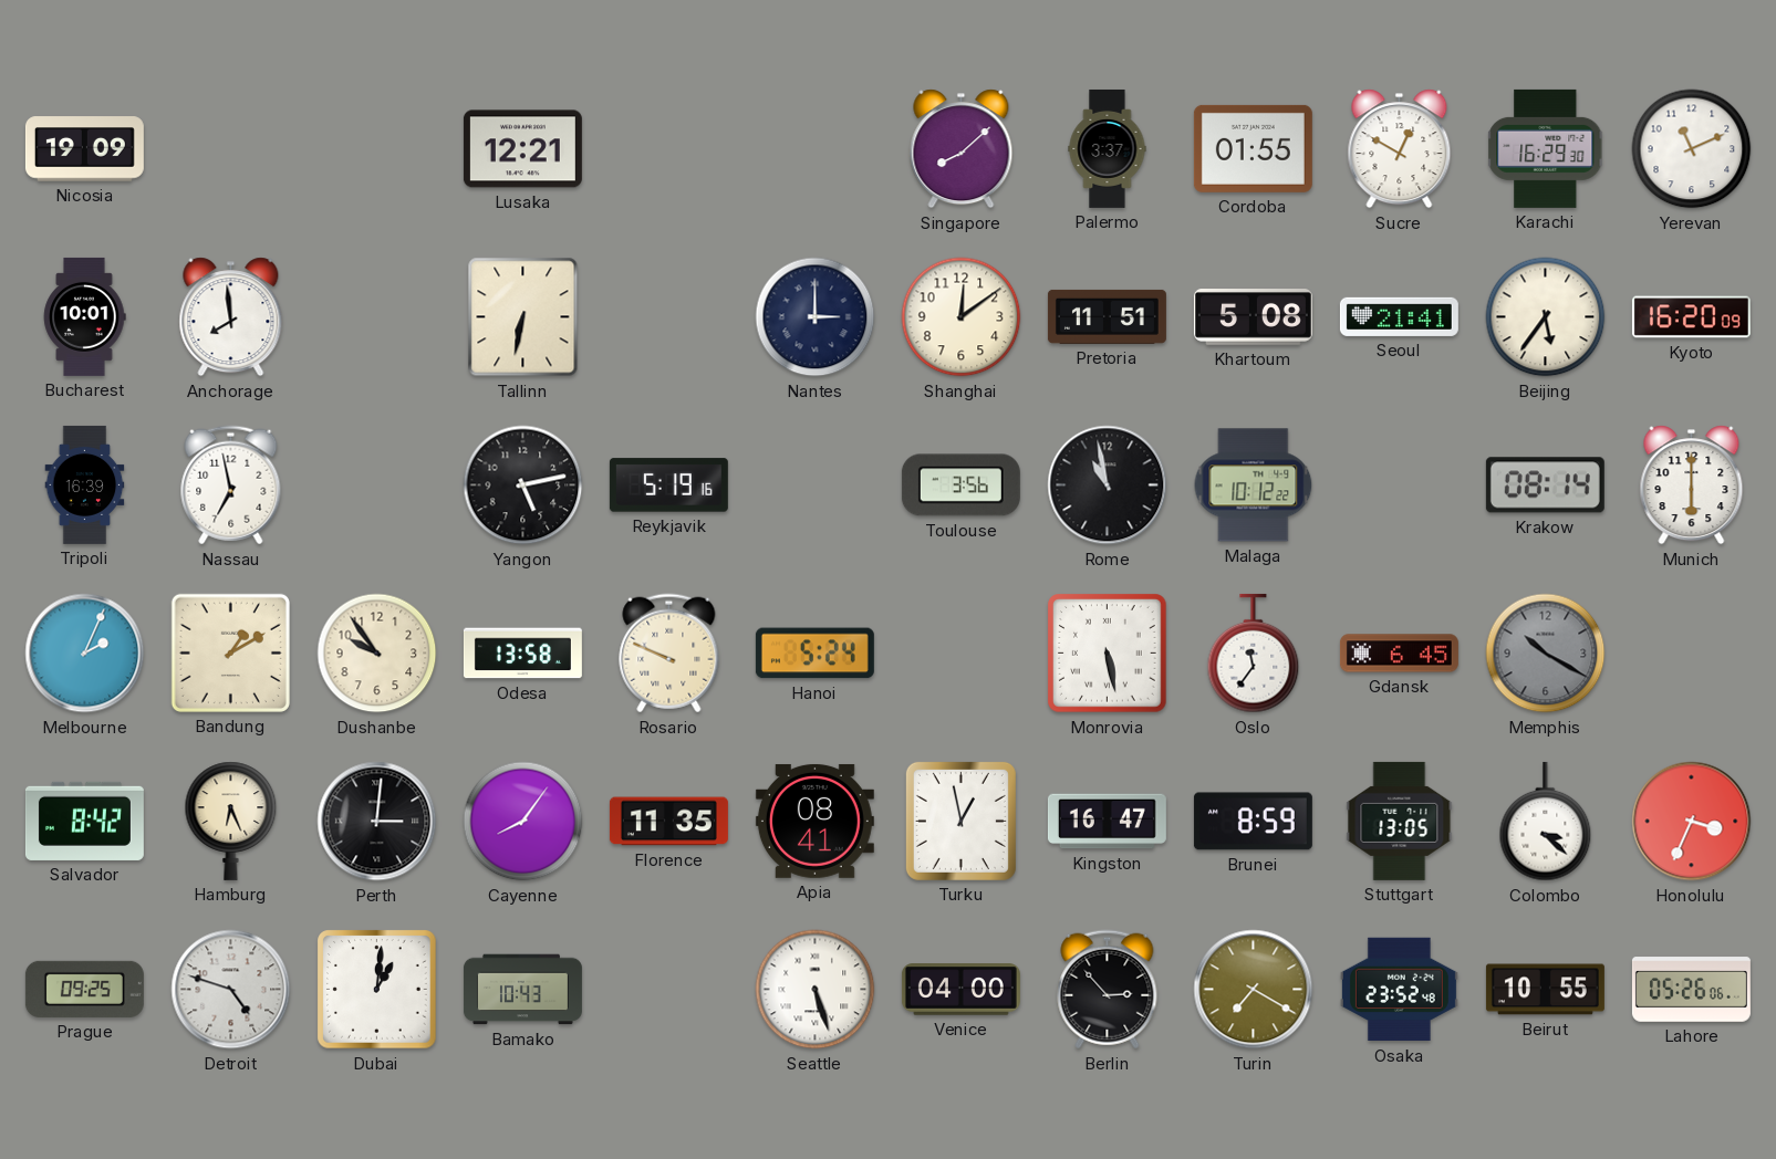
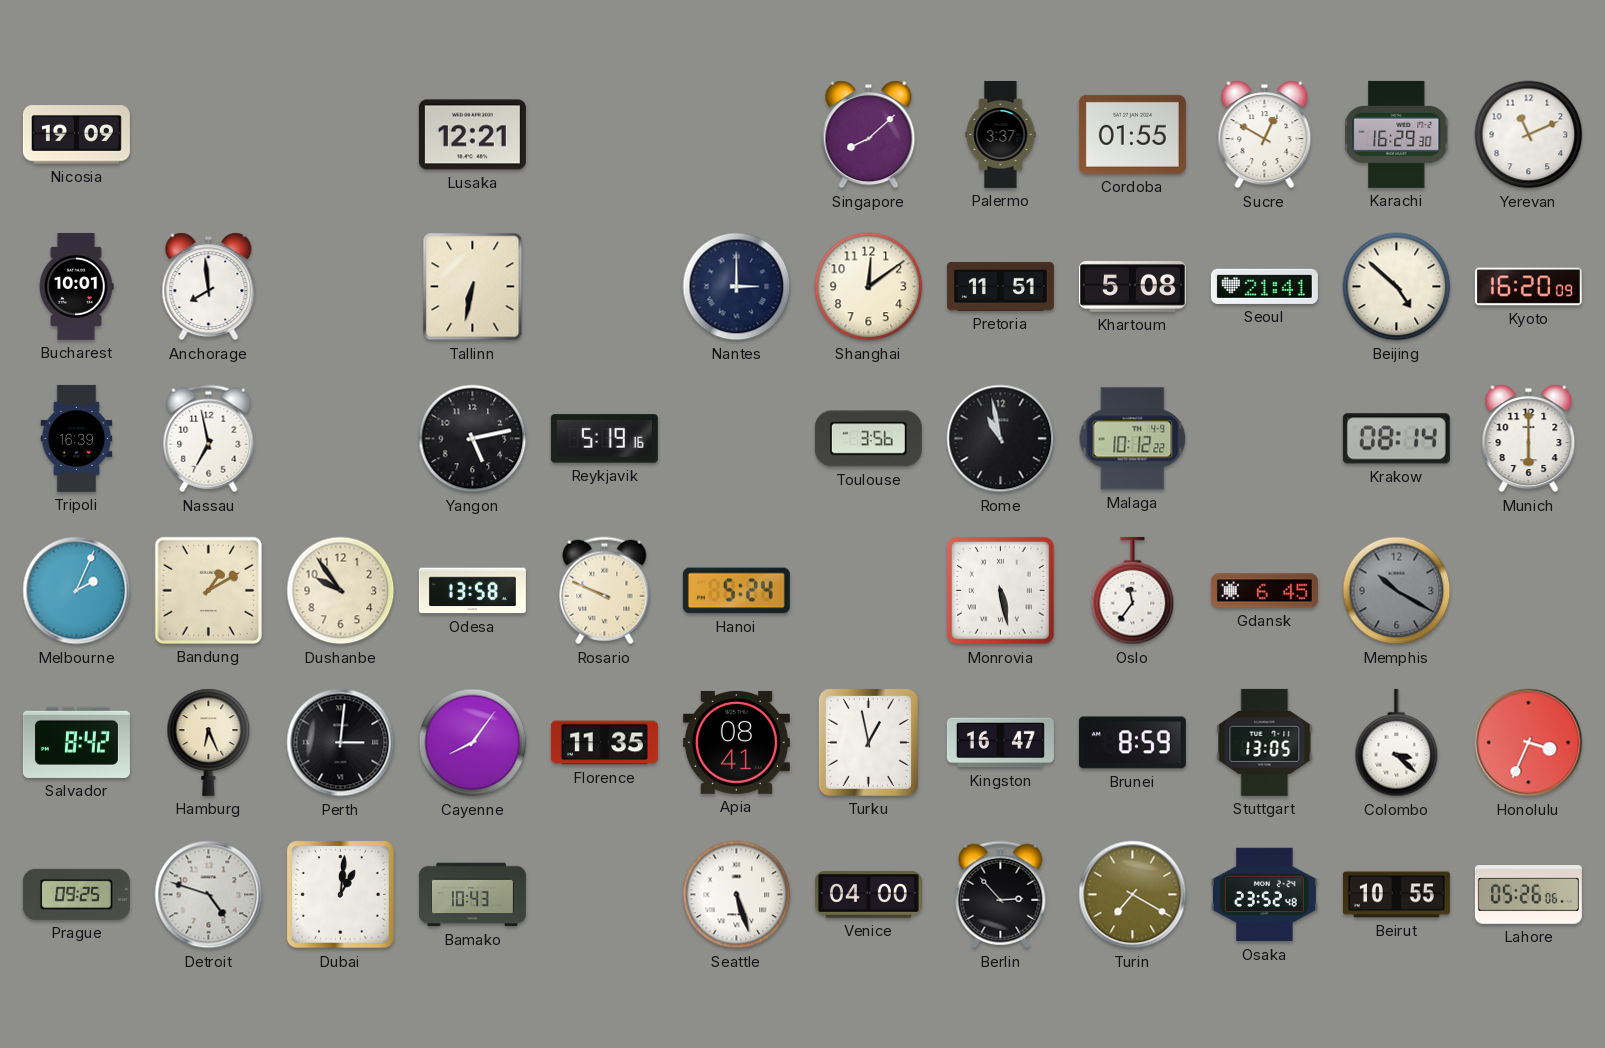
Beijing: 5:36 -> 4:52
